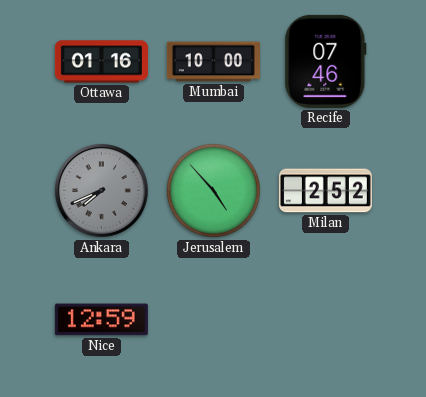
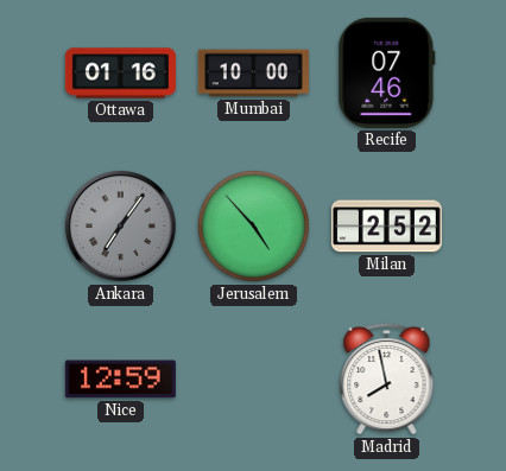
Ankara: 7:41 -> 7:06
Madrid: none -> 7:58
